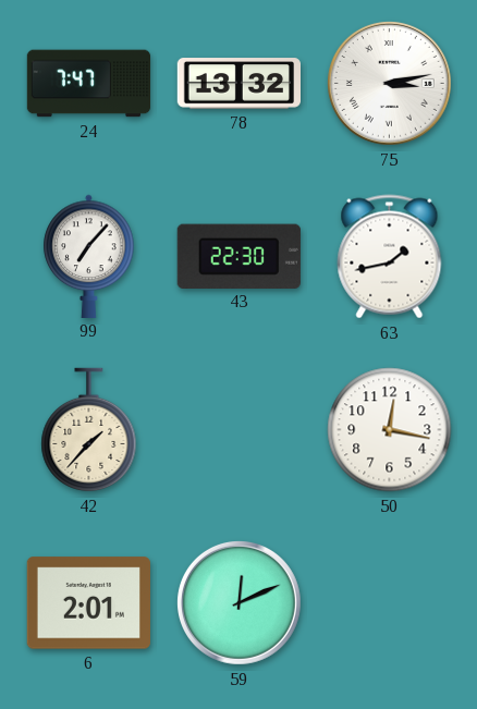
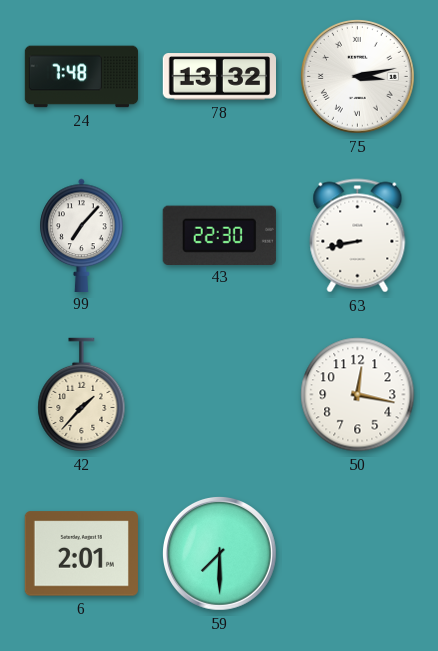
24: 7:47 -> 7:48
63: 1:43 -> 8:43
59: 12:11 -> 7:30
